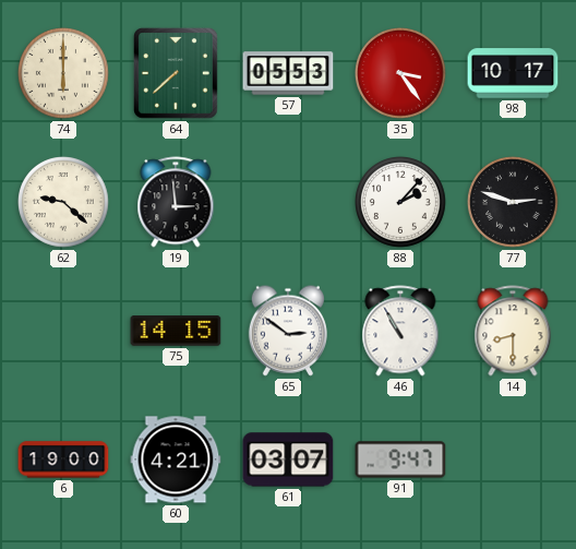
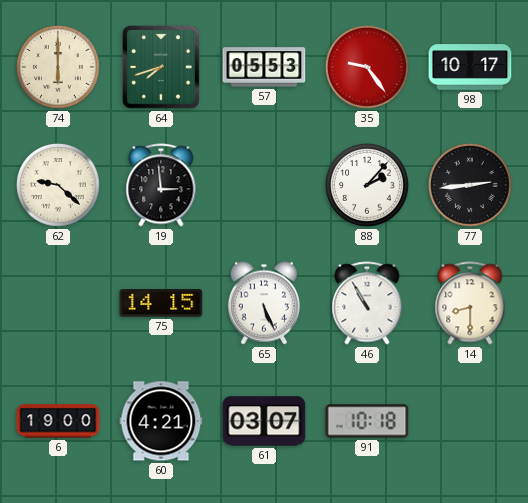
64: 7:38 -> 7:42
35: 3:24 -> 9:24
77: 2:48 -> 2:44
65: 2:51 -> 5:26
91: 9:47 -> 10:18
